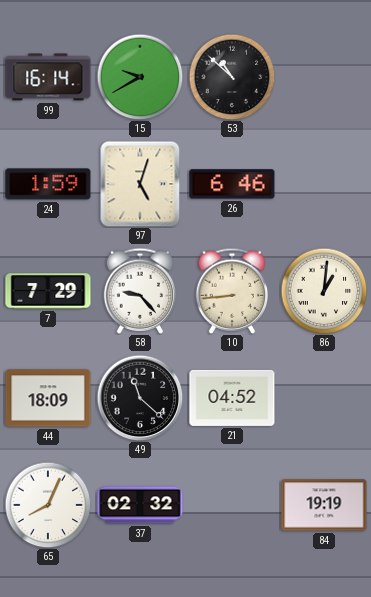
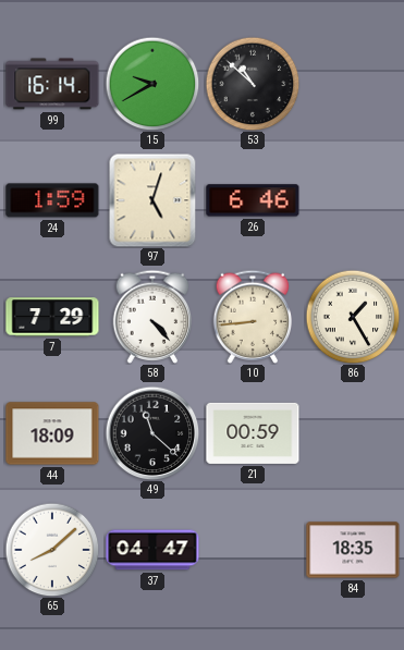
58: 9:23 -> 4:23
86: 1:01 -> 1:25
21: 04:52 -> 00:59
65: 8:04 -> 8:08
37: 02:32 -> 04:47
84: 19:19 -> 18:35
